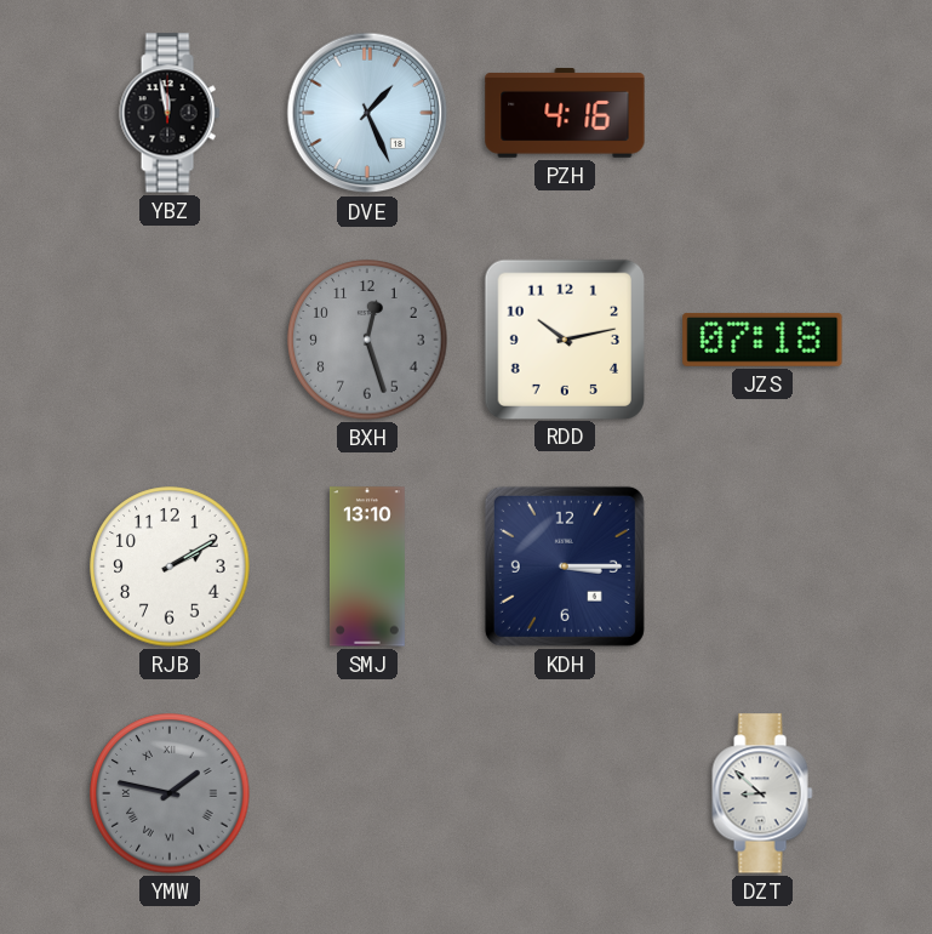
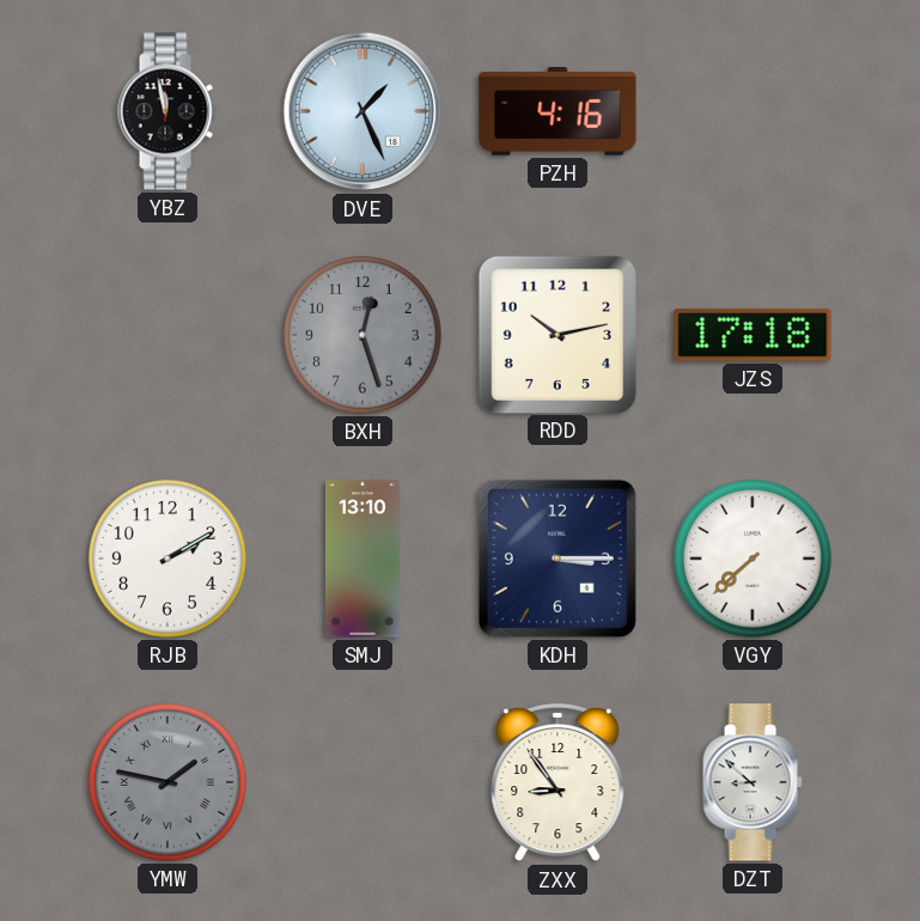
JZS: 07:18 -> 17:18
VGY: none -> 7:38
ZXX: none -> 8:54
